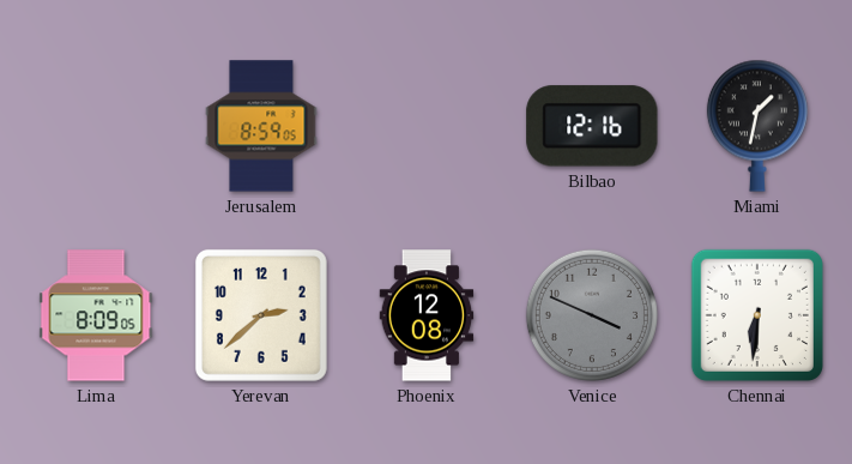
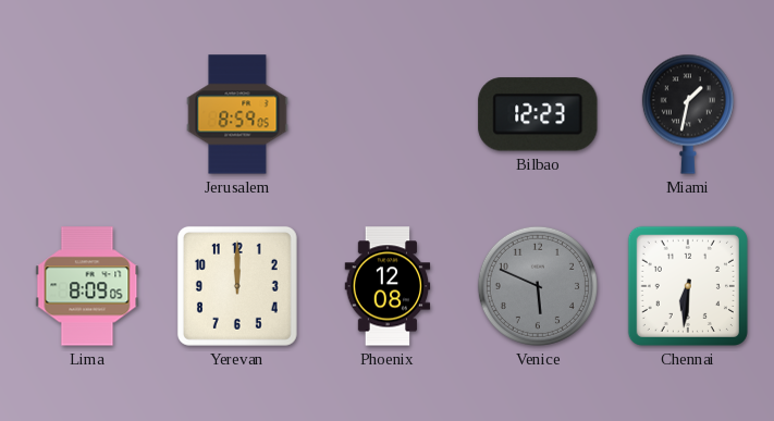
Bilbao: 12:16 -> 12:23
Yerevan: 2:38 -> 12:00
Venice: 3:49 -> 5:49
